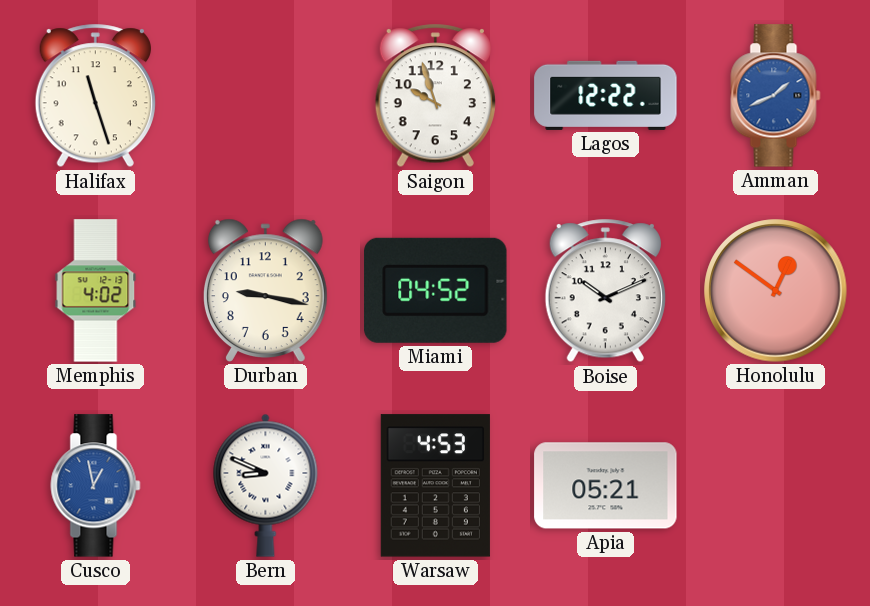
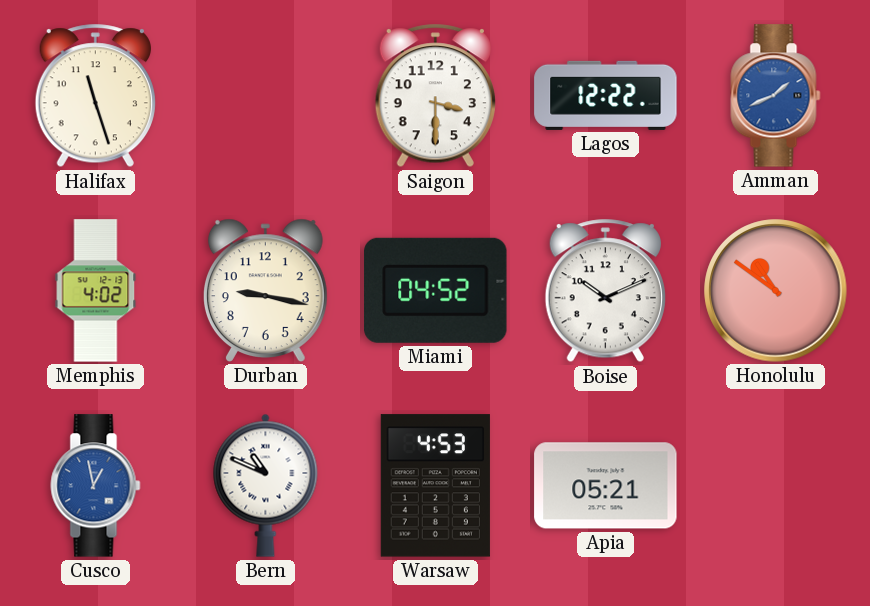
Saigon: 9:57 -> 3:30
Honolulu: 12:51 -> 10:51
Bern: 8:49 -> 10:49
